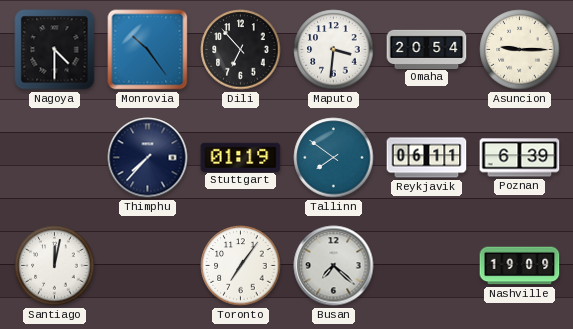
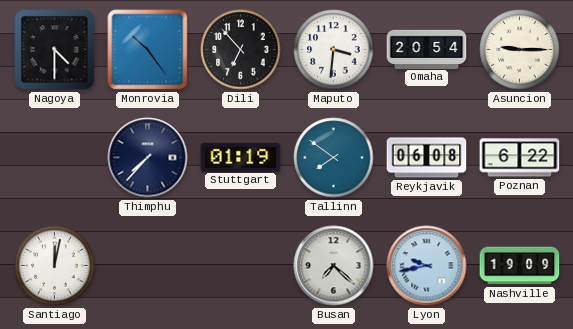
Reykjavik: 06:11 -> 06:08
Poznan: 6:39 -> 6:22
Toronto: 7:06 -> none
Lyon: none -> 9:43
